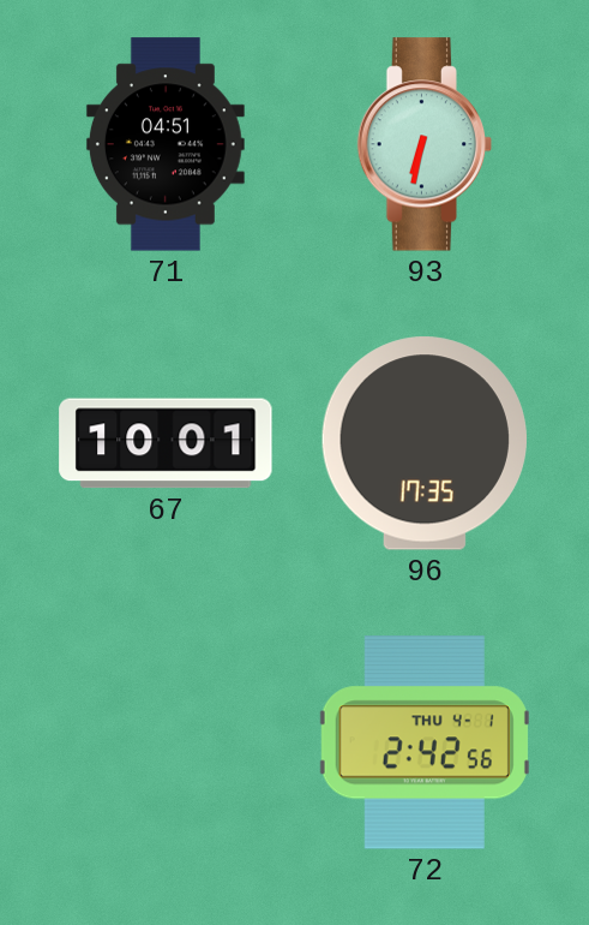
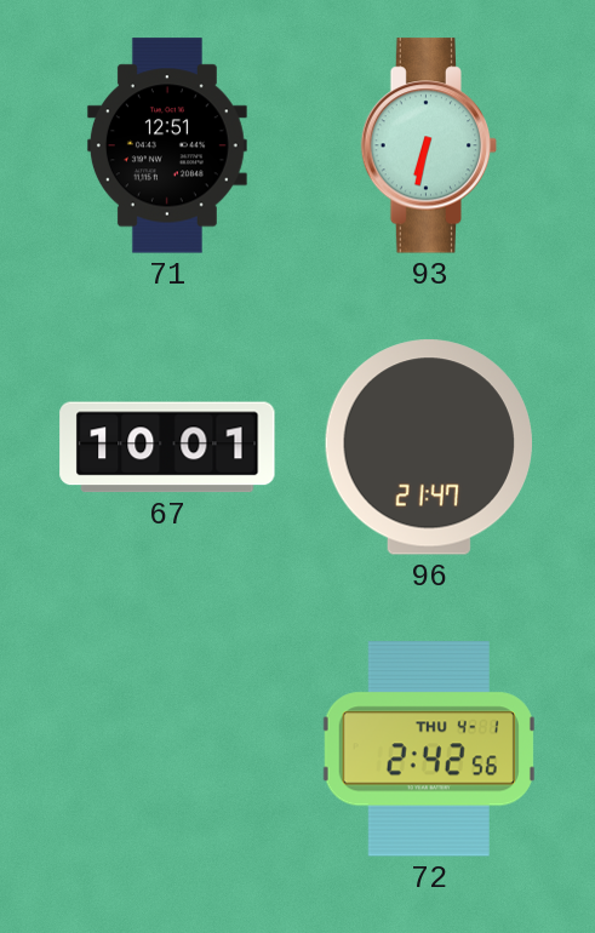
71: 04:51 -> 12:51
96: 17:35 -> 21:47
